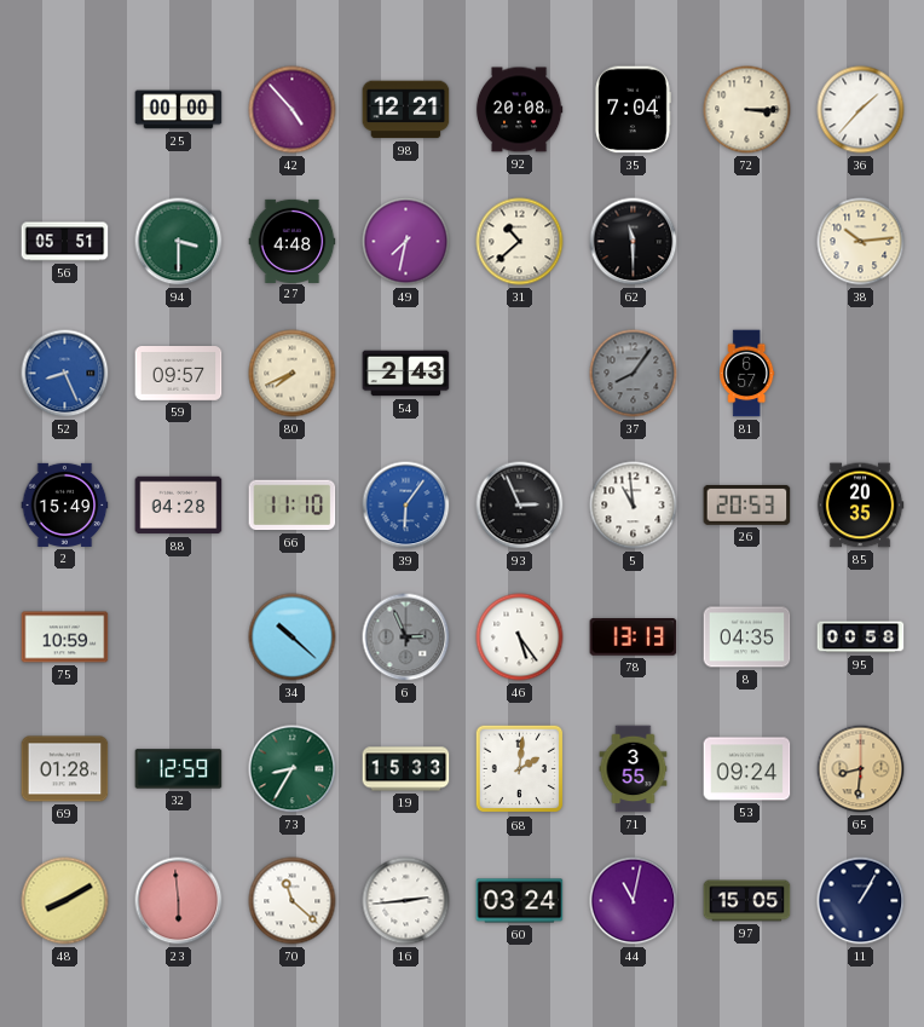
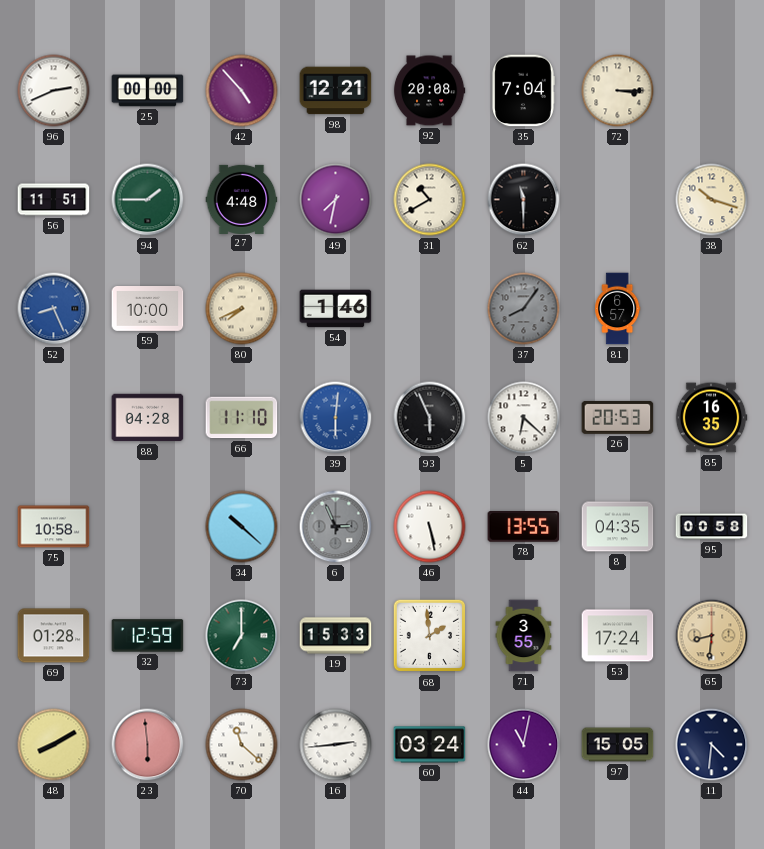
96: none -> 2:41
36: 1:37 -> none
56: 05:51 -> 11:51
94: 3:30 -> 1:45
31: 10:38 -> 10:40
38: 10:14 -> 10:18
59: 09:57 -> 10:00
54: 2:43 -> 1:46
2: 15:49 -> none
39: 6:06 -> 6:01
93: 2:56 -> 5:56
5: 10:59 -> 6:22
85: 20:35 -> 16:35
75: 10:59 -> 10:58
46: 5:24 -> 5:28
78: 13:13 -> 13:55
73: 8:35 -> 7:00
68: 2:01 -> 1:59
53: 09:24 -> 17:24
11: 1:05 -> 4:31
